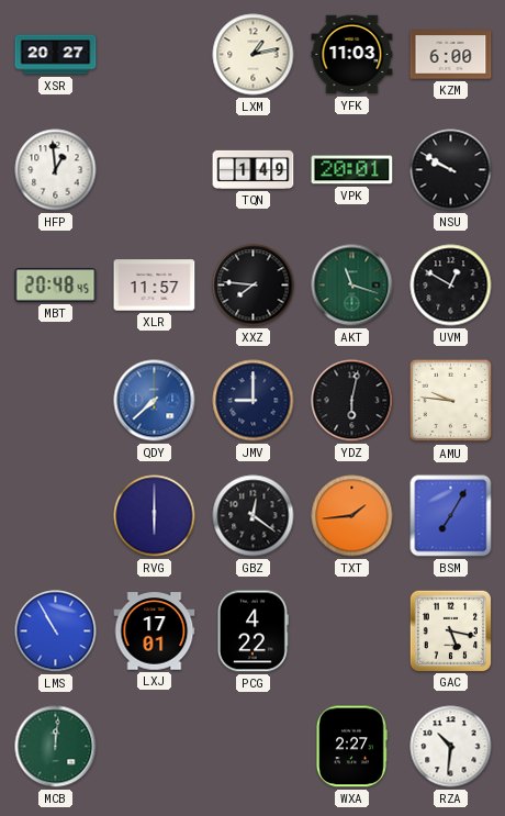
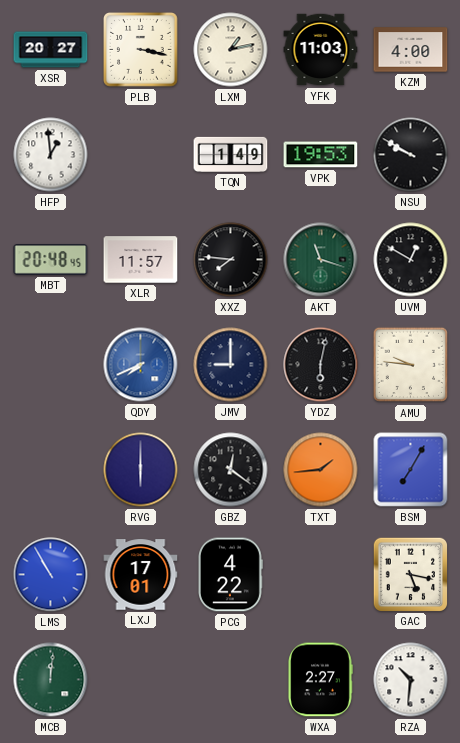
PLB: none -> 3:17
KZM: 6:00 -> 4:00
VPK: 20:01 -> 19:53
QDY: 7:38 -> 7:41
